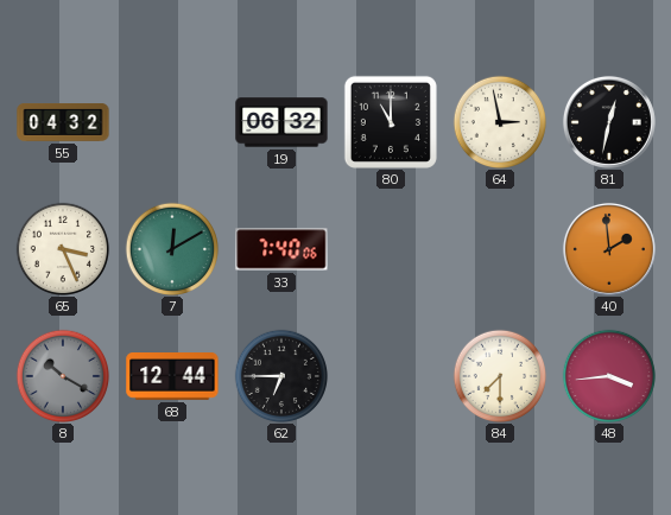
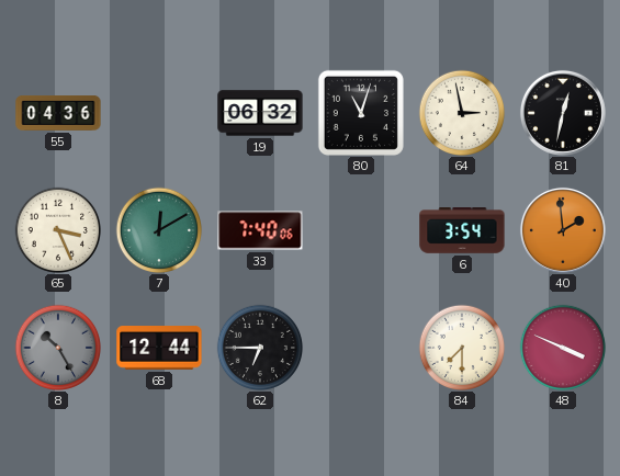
55: 04:32 -> 04:36
80: 11:00 -> 11:03
6: none -> 3:54
8: 10:20 -> 10:25
48: 3:44 -> 3:49
